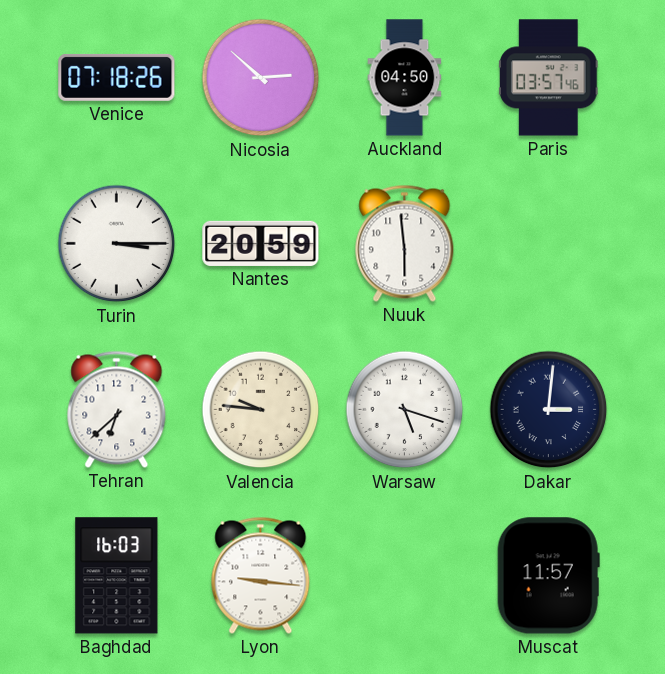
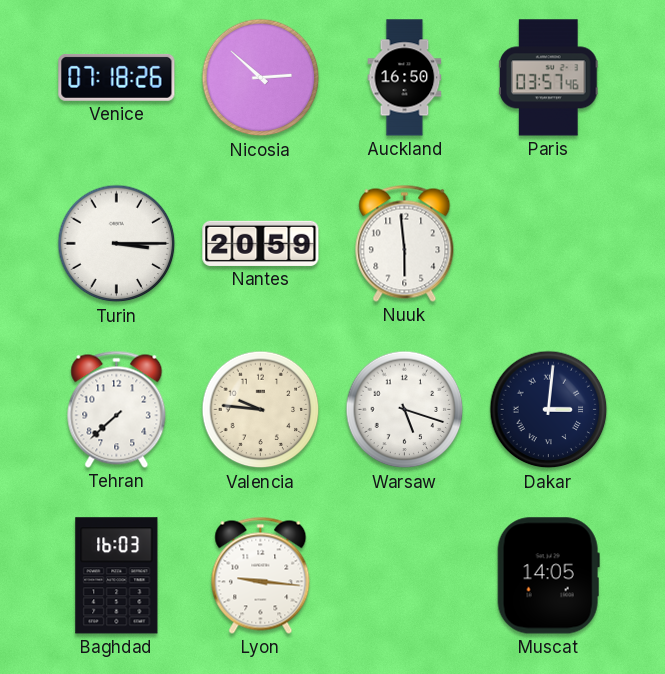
Auckland: 04:50 -> 16:50
Tehran: 6:38 -> 7:38
Muscat: 11:57 -> 14:05
